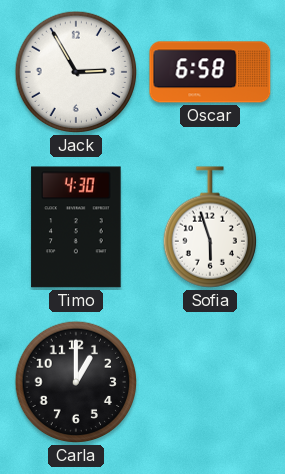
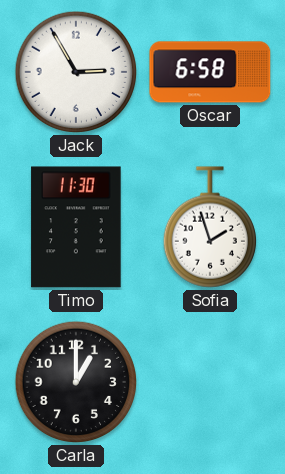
Timo: 4:30 -> 11:30
Sofia: 5:57 -> 1:57
